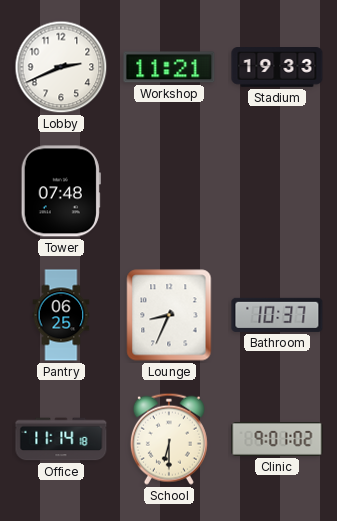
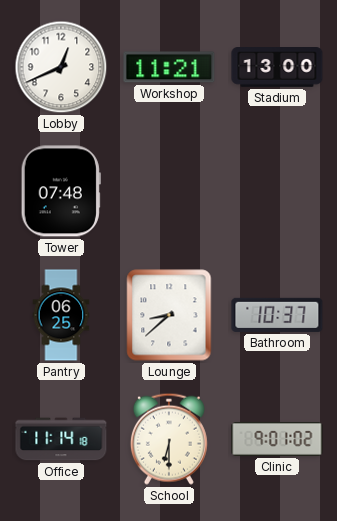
Lobby: 2:41 -> 12:41
Stadium: 19:33 -> 13:00
Lounge: 8:34 -> 8:38
